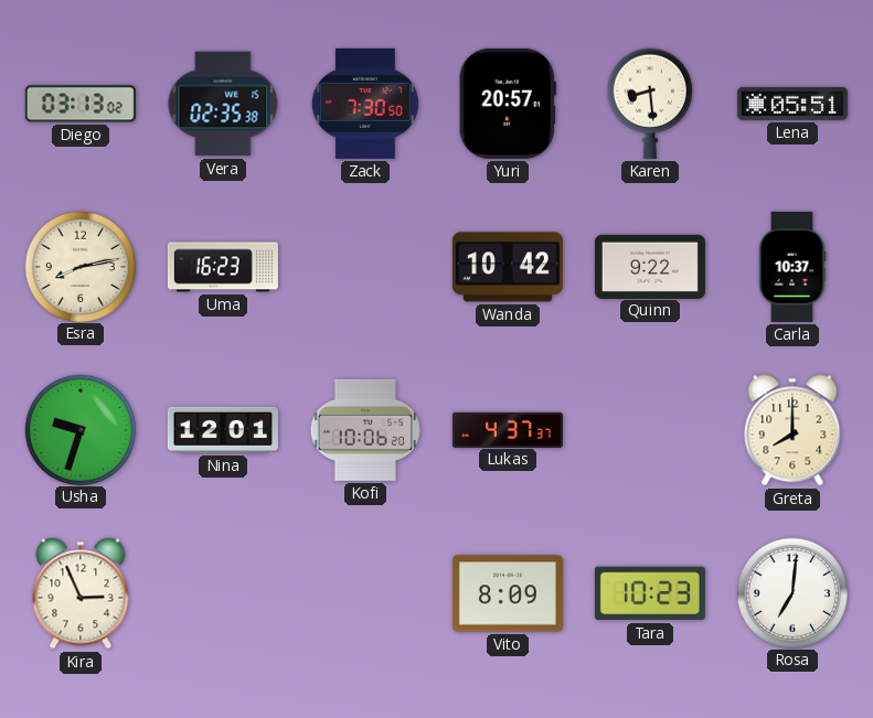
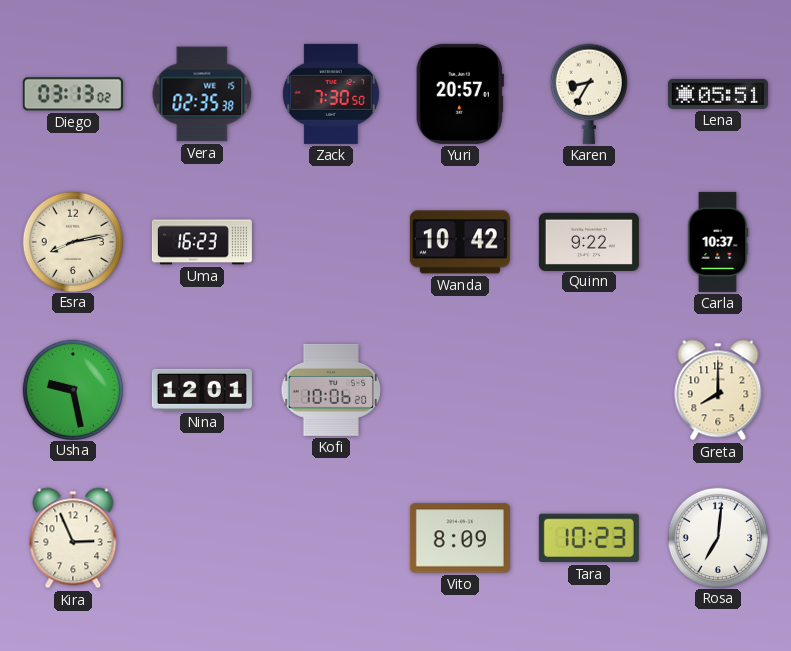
Karen: 8:29 -> 8:35
Usha: 9:33 -> 9:28
Lukas: 4:37 -> none
